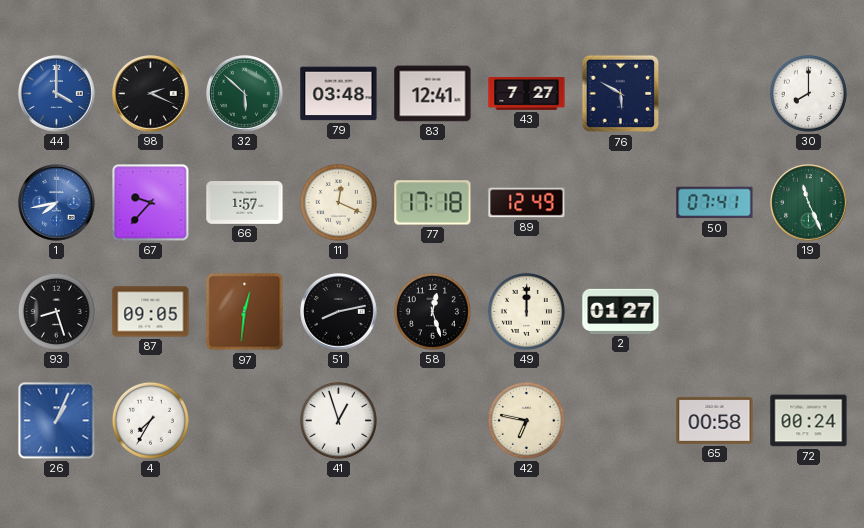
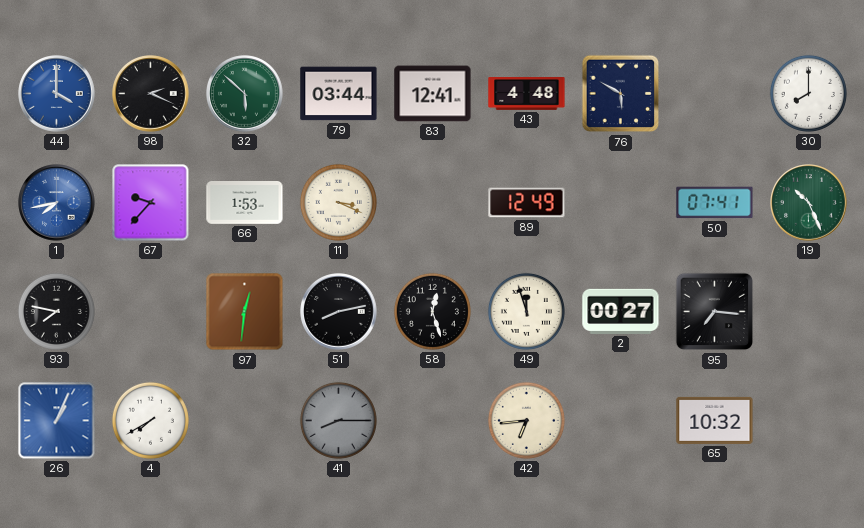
79: 03:48 -> 03:44
43: 7:27 -> 4:48
66: 1:57 -> 1:53
11: 12:19 -> 3:19
77: 17:18 -> none
19: 11:26 -> 10:26
93: 8:27 -> 7:47
87: 09:05 -> none
49: 12:00 -> 11:57
2: 01:27 -> 00:27
95: none -> 7:16
4: 7:35 -> 7:40
41: 12:57 -> 8:15
41 dial: white -> grey
42: 6:47 -> 6:44
65: 00:58 -> 10:32
72: 00:24 -> none
